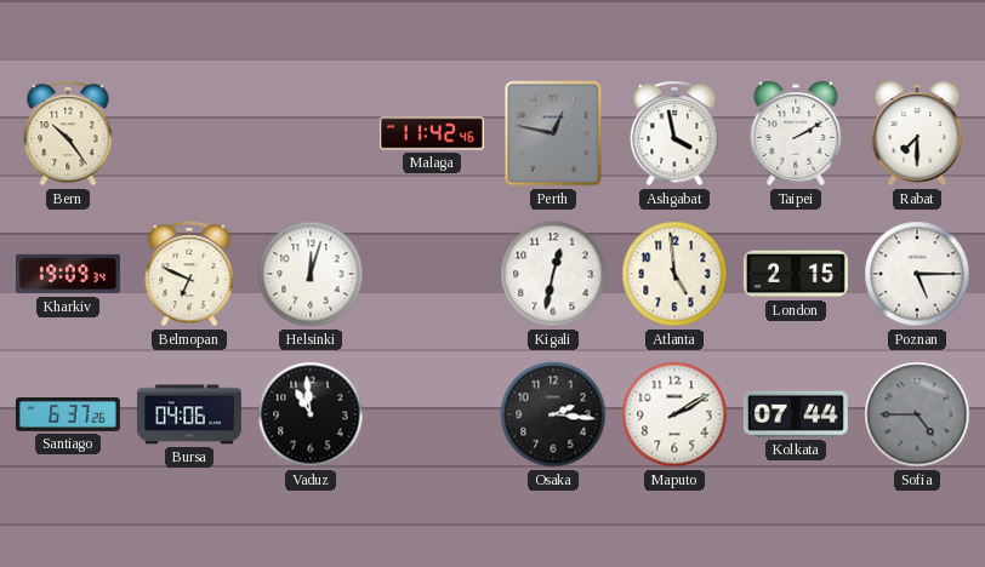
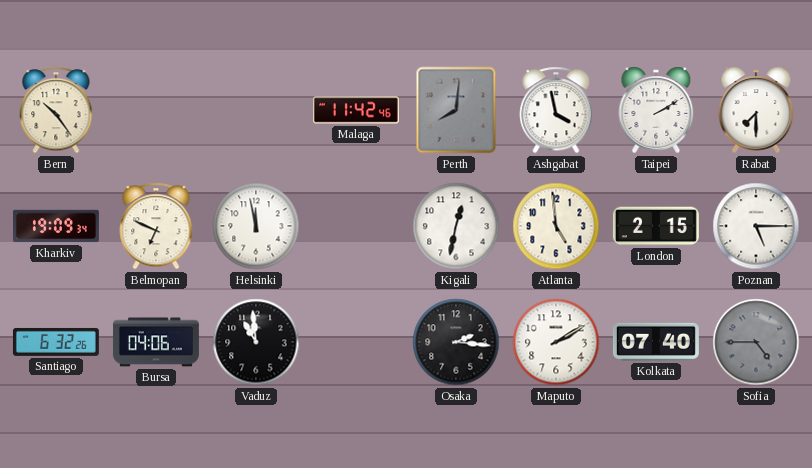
Perth: 12:47 -> 8:01
Helsinki: 12:03 -> 11:58
Santiago: 6:37 -> 6:32
Kolkata: 07:44 -> 07:40
